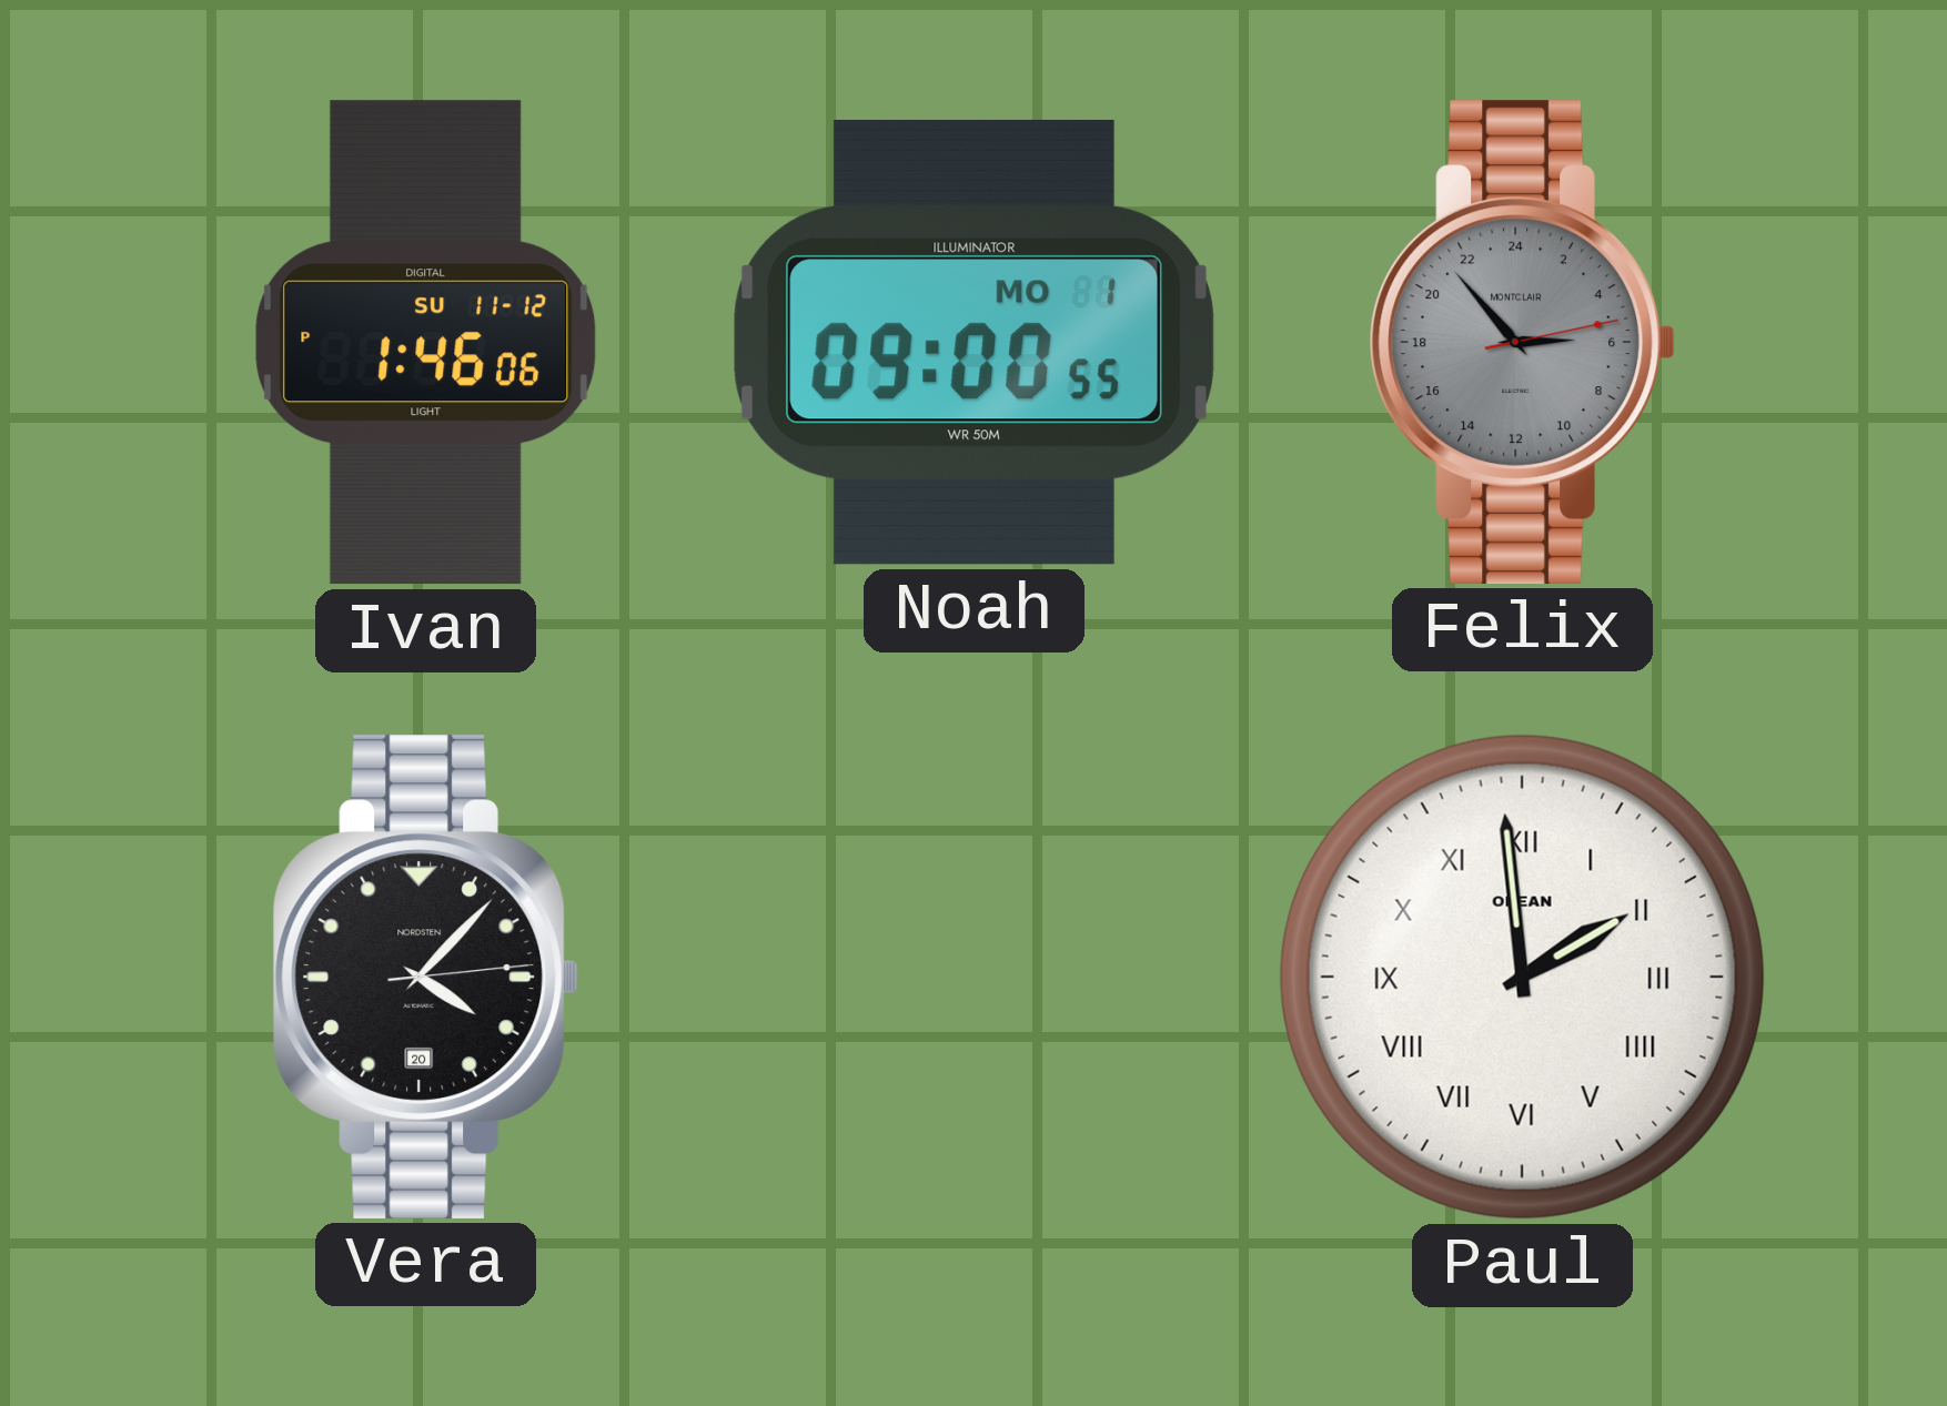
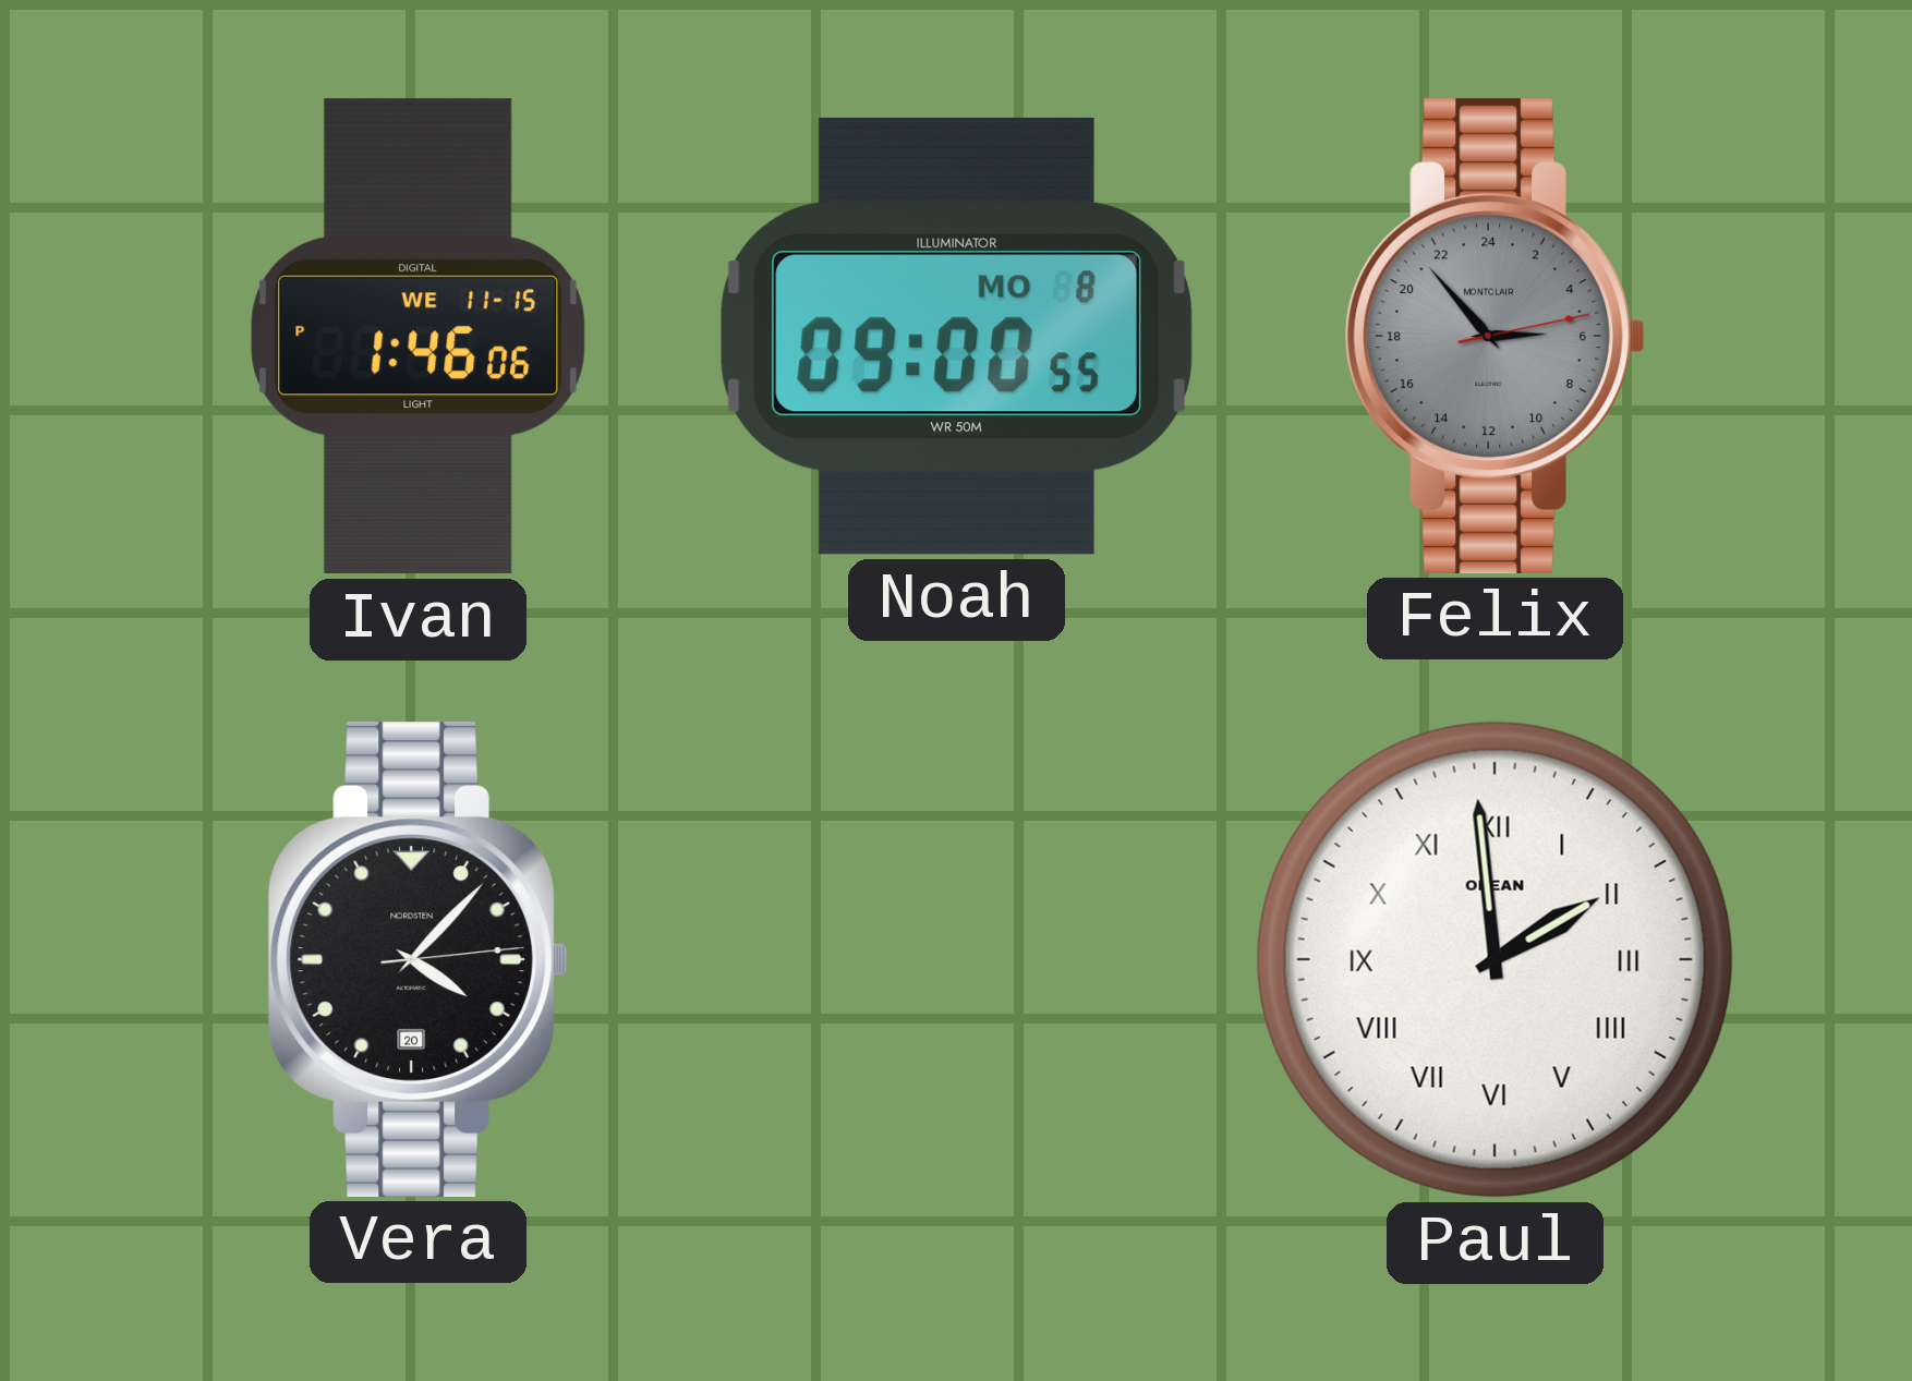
Ivan date: SU 11-12 -> WE 11-15
Noah date: MO 1 -> MO 8
